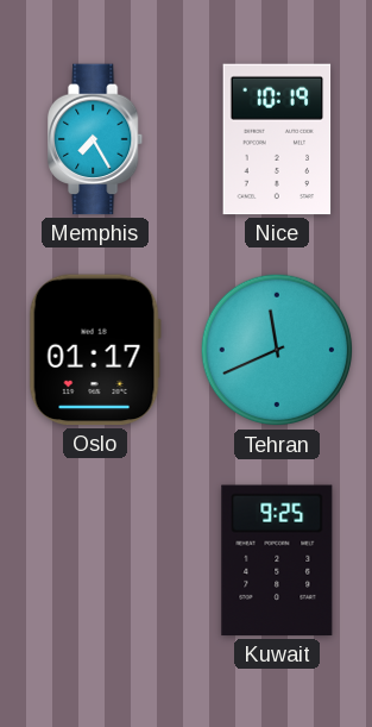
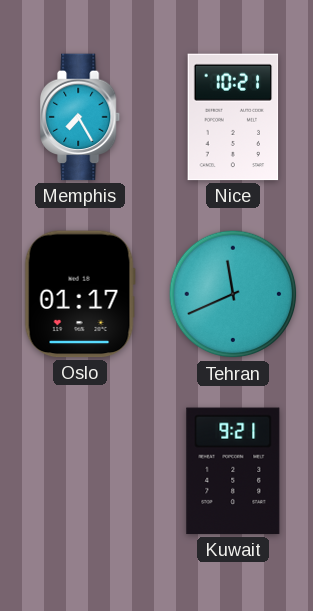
Nice: 10:19 -> 10:21
Kuwait: 9:25 -> 9:21
